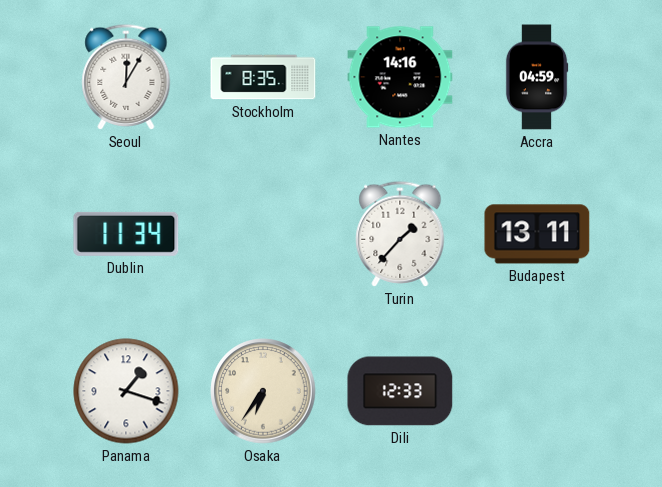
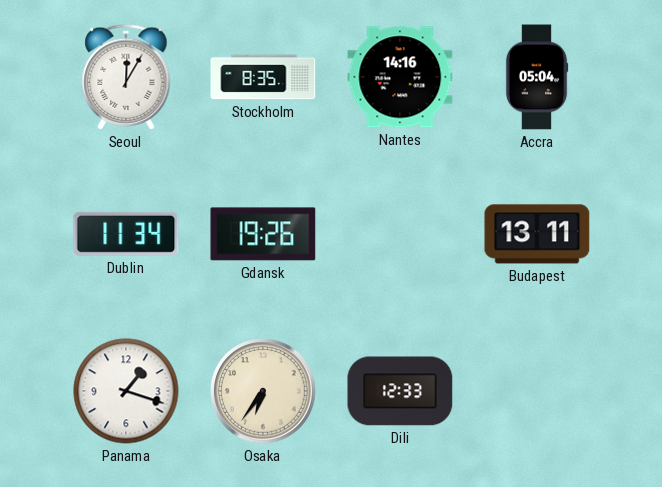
Accra: 04:59 -> 05:04
Gdansk: none -> 19:26
Turin: 1:37 -> none
